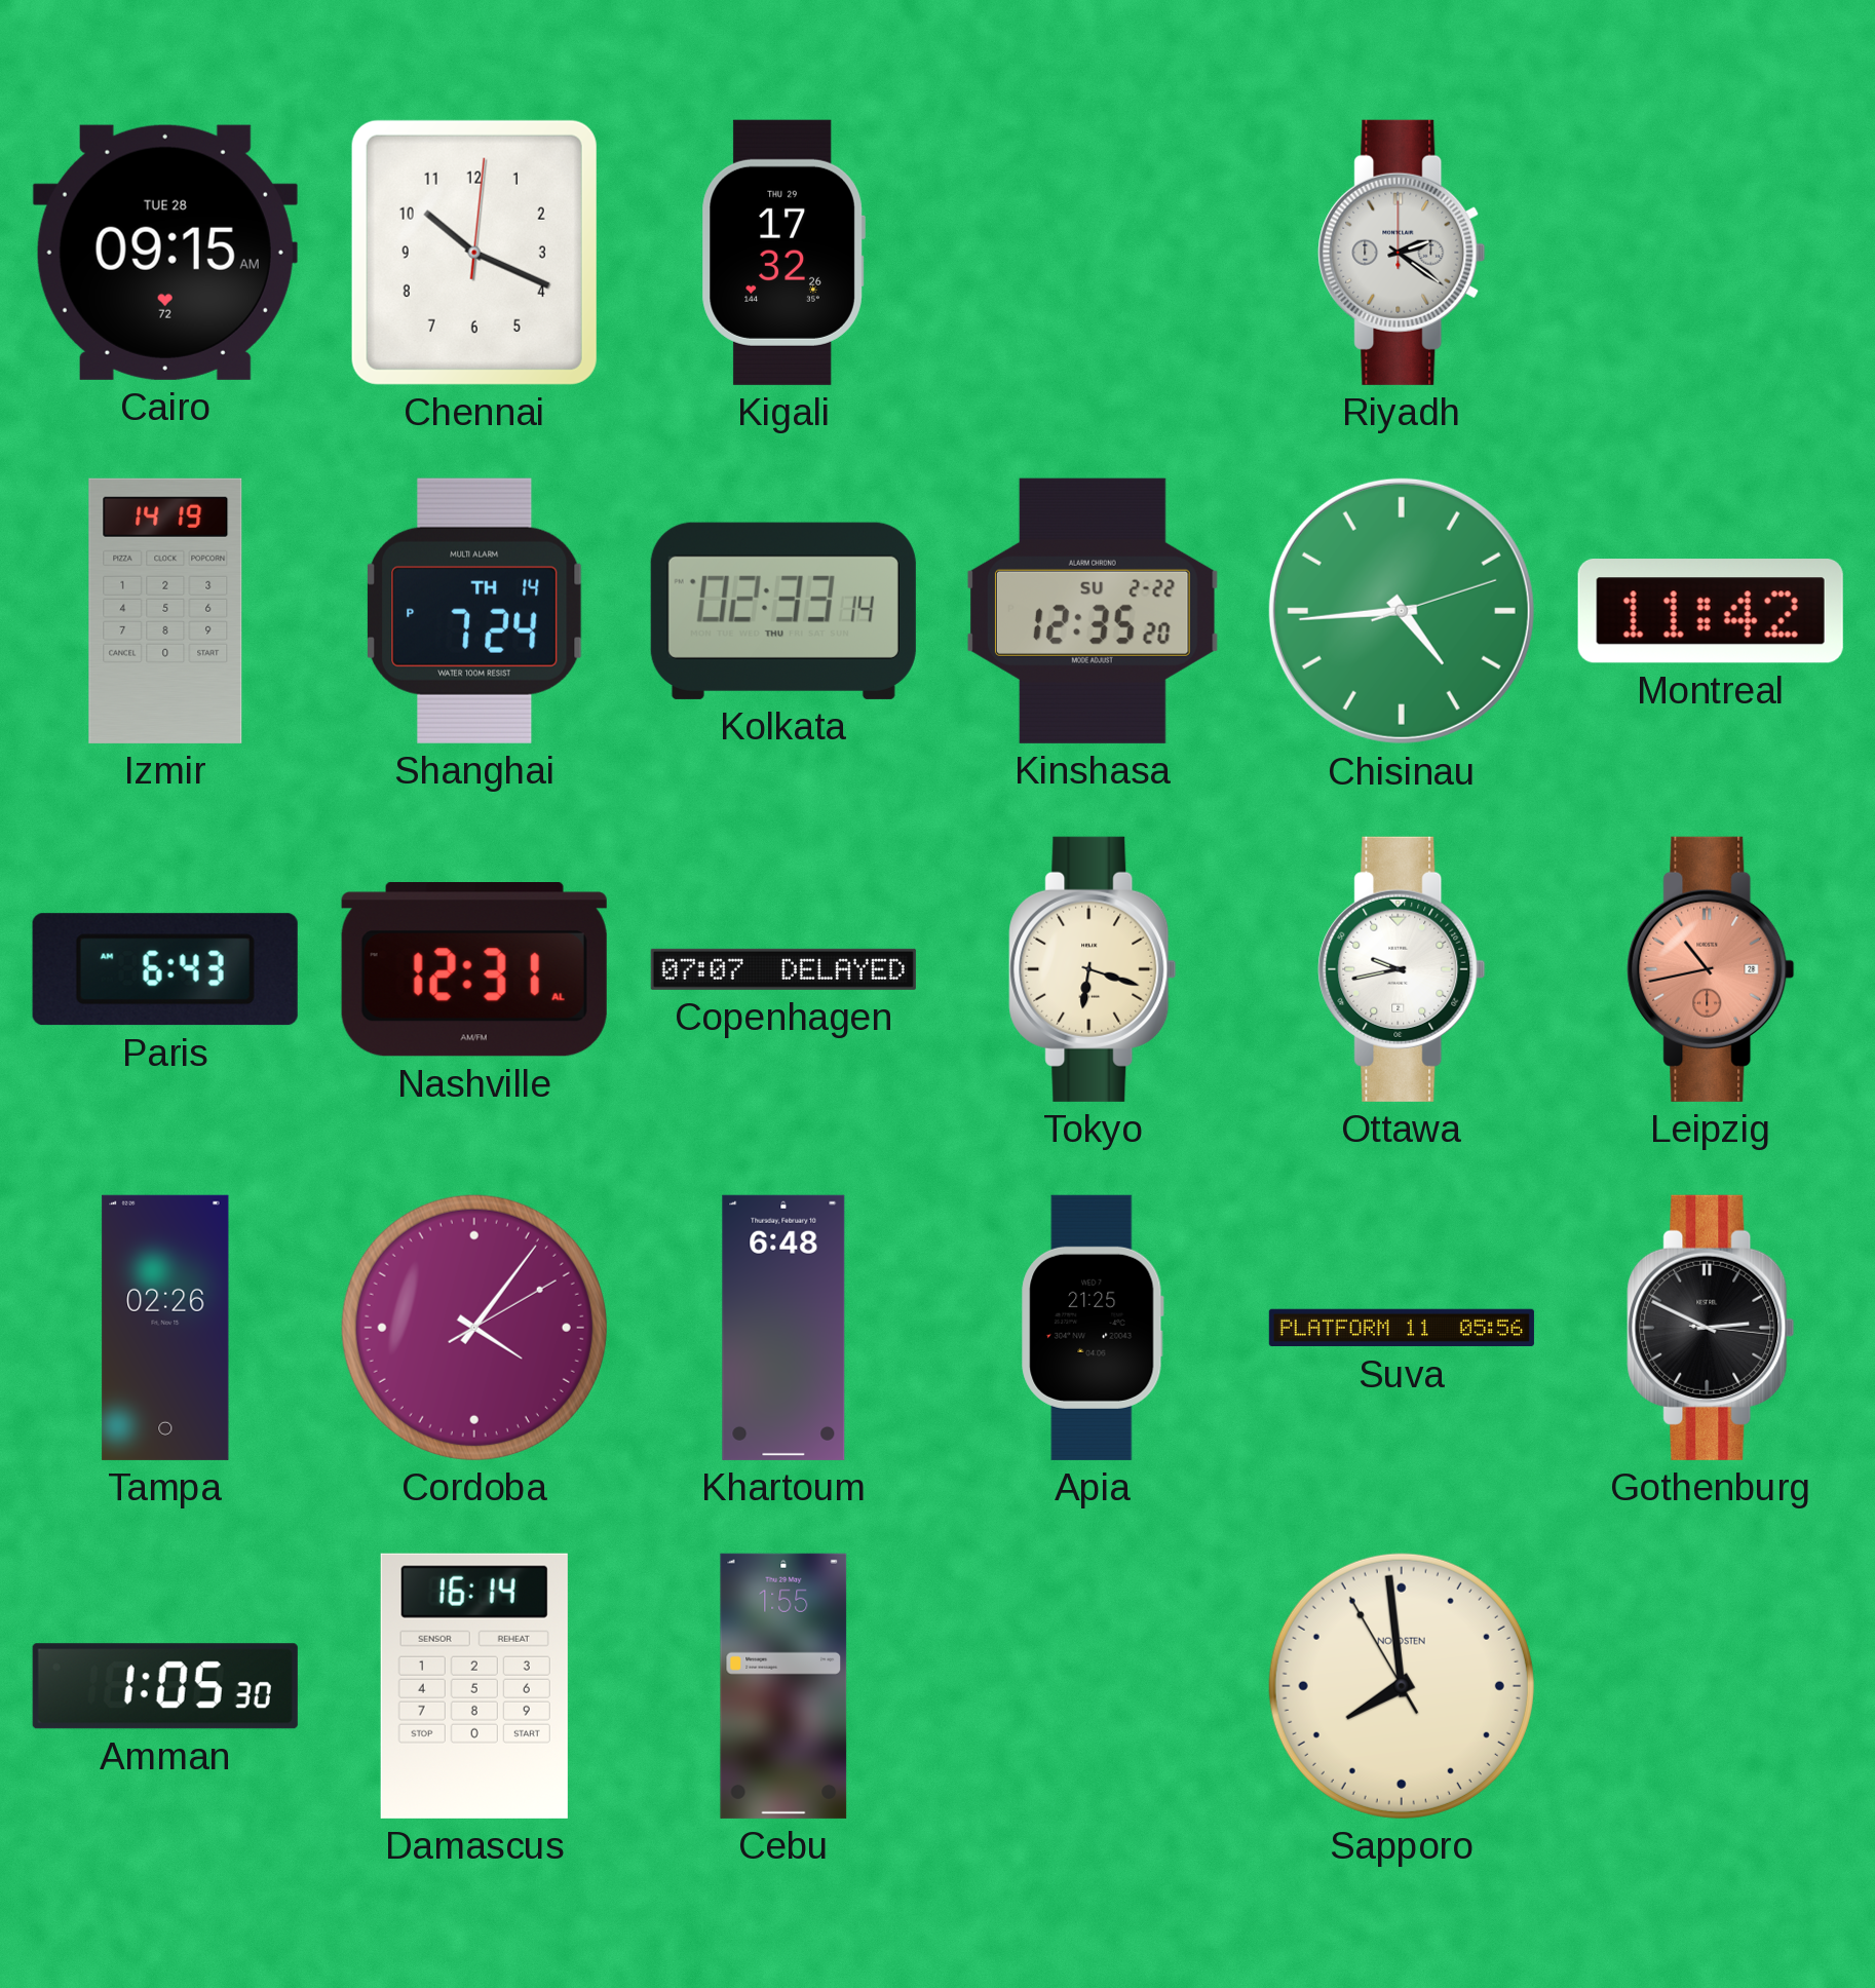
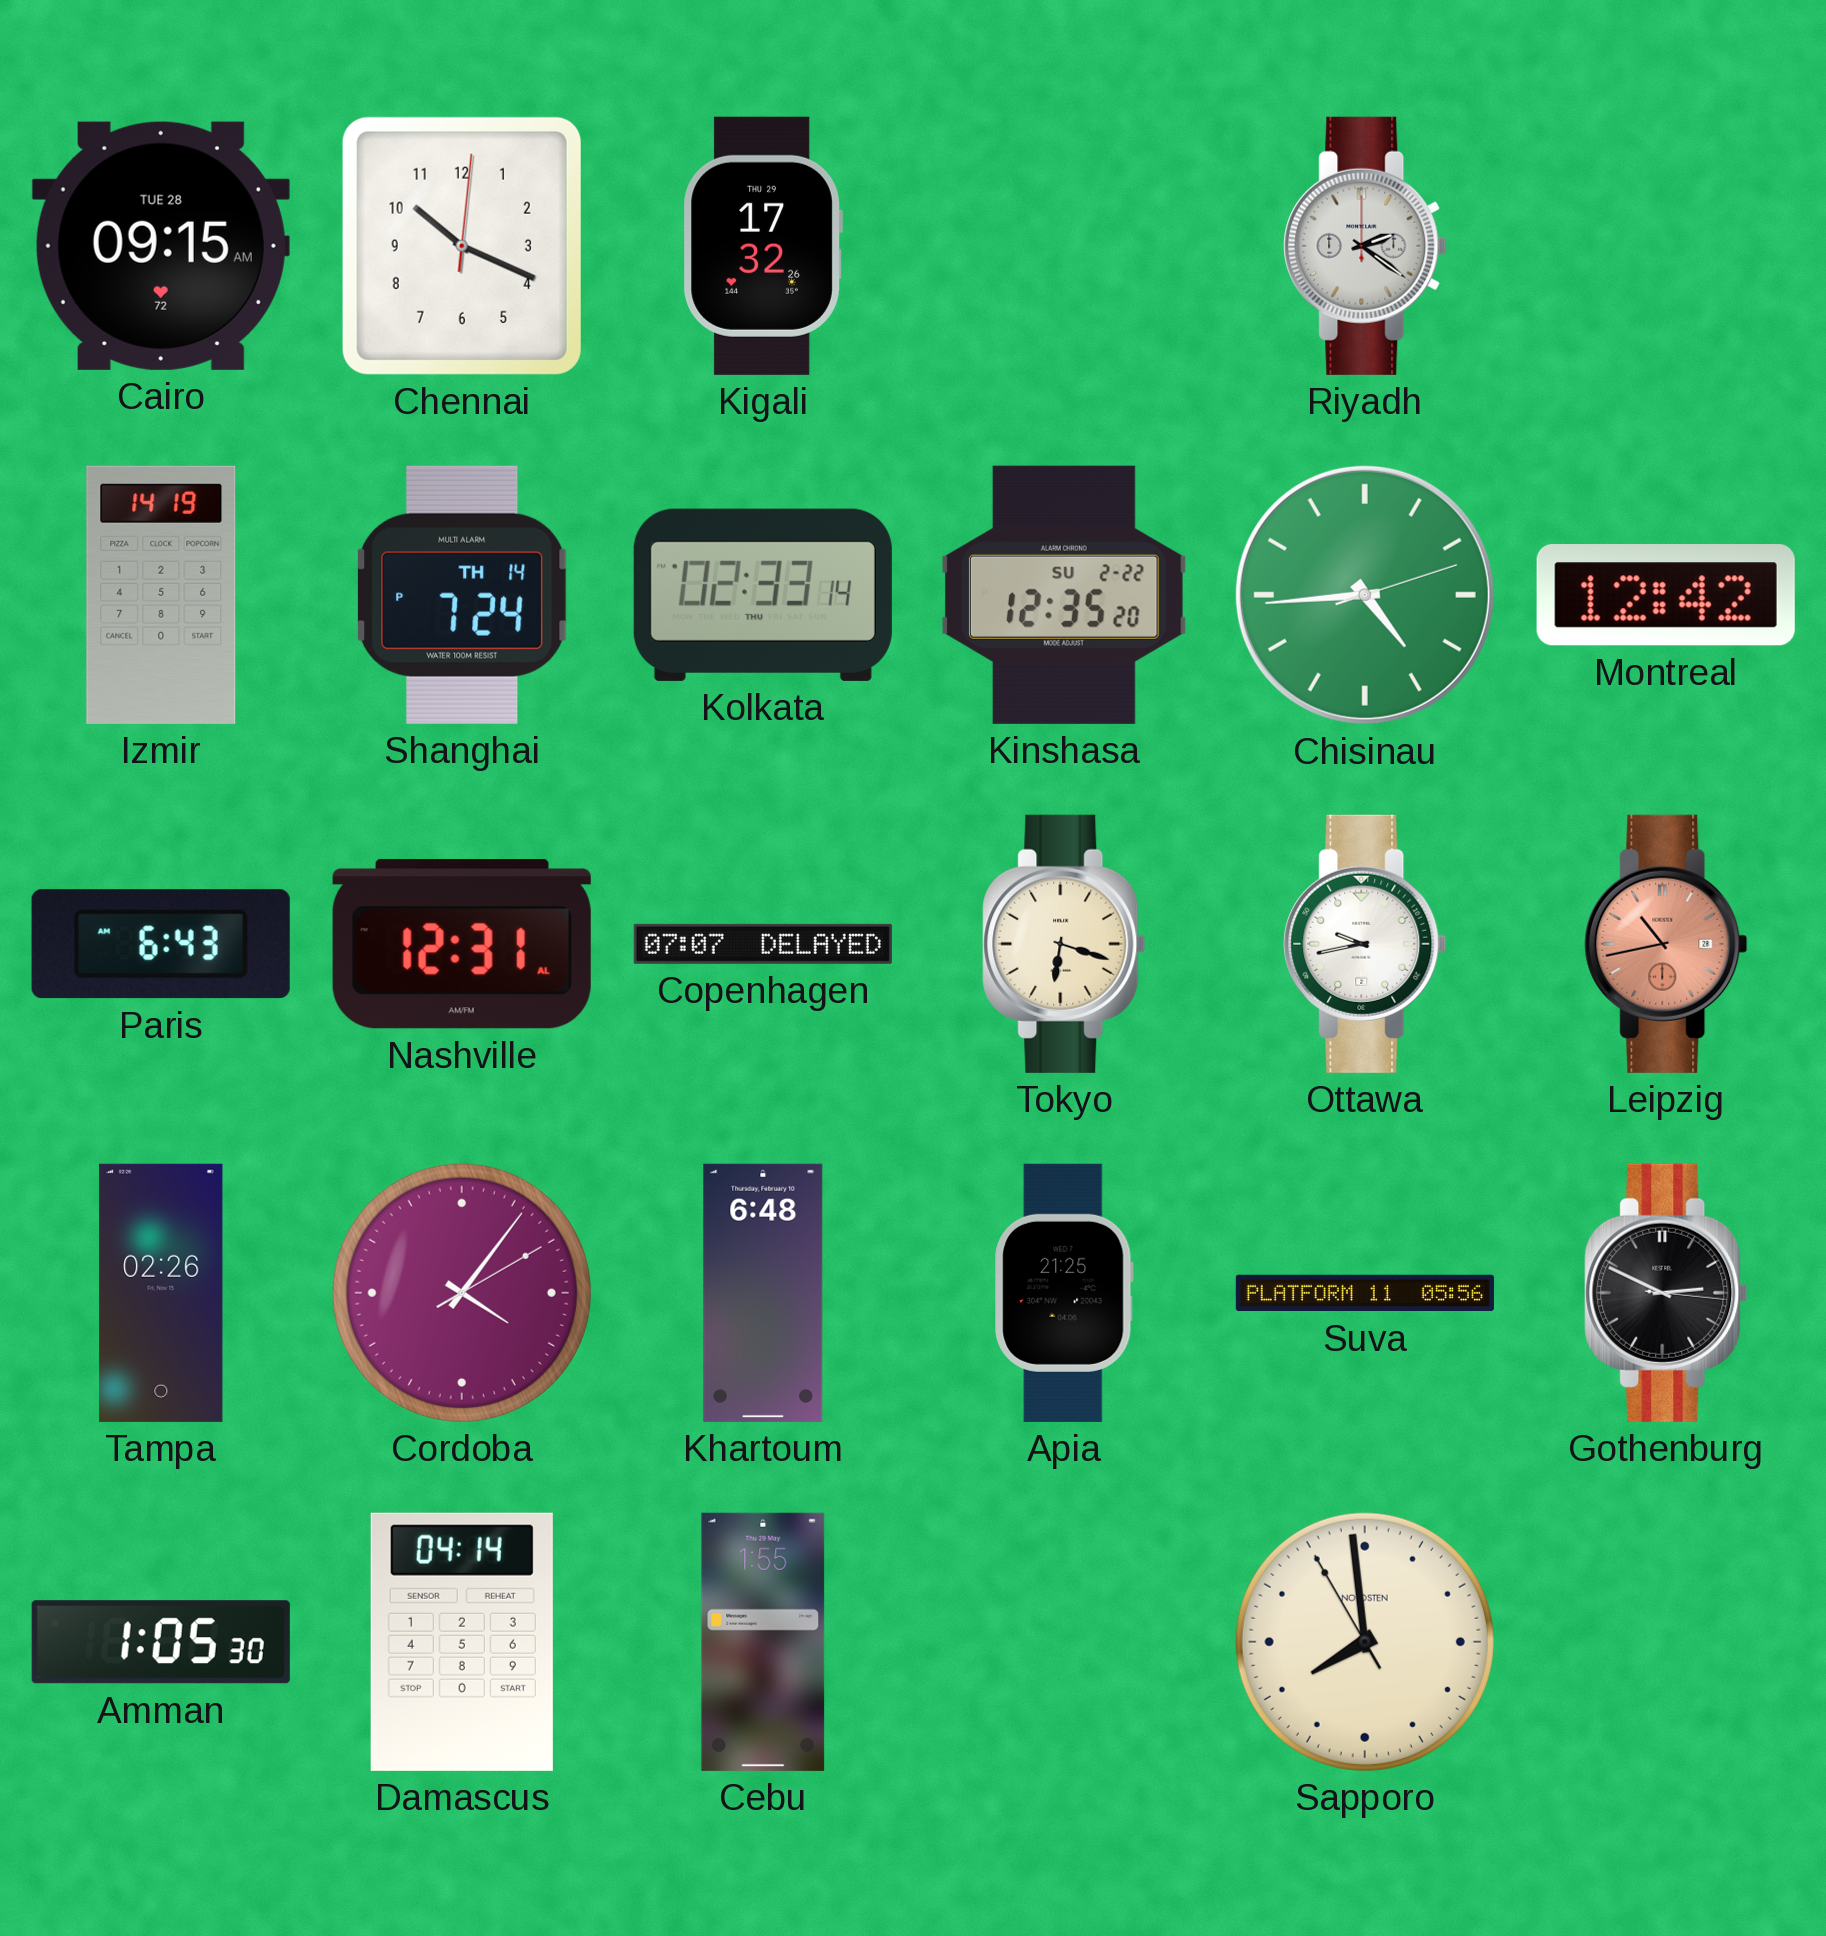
Montreal: 11:42 -> 12:42
Damascus: 16:14 -> 04:14
